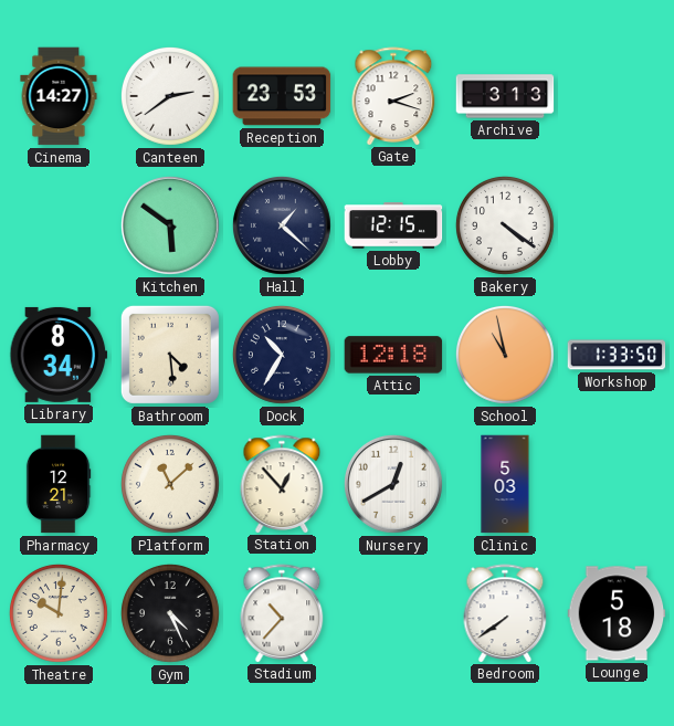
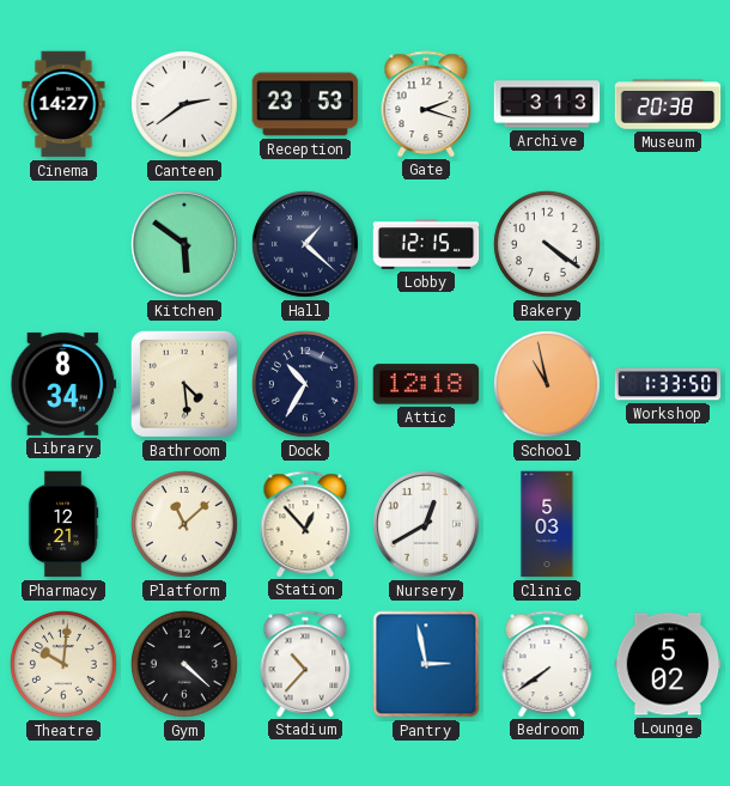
Museum: none -> 20:38
Gym: 4:26 -> 4:22
Pantry: none -> 2:58
Lounge: 5:18 -> 5:02
